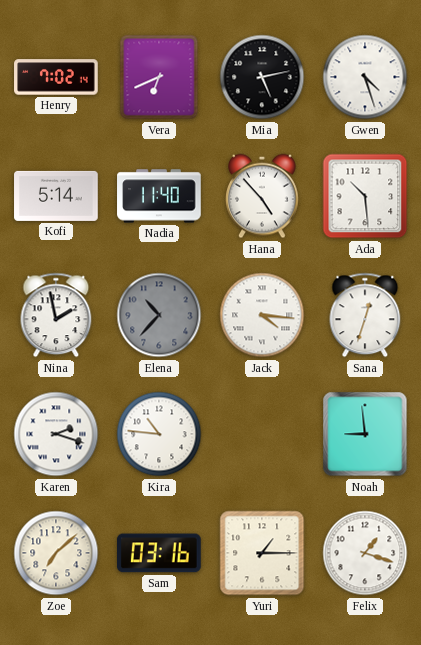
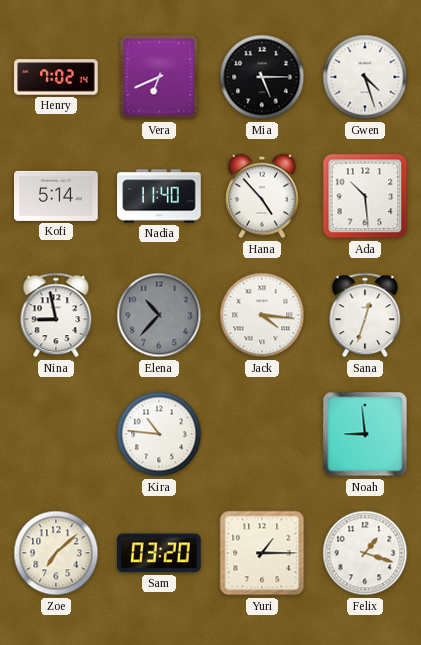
Mia: 5:13 -> 5:15
Nina: 1:58 -> 8:58
Karen: 2:18 -> none
Sam: 03:16 -> 03:20
